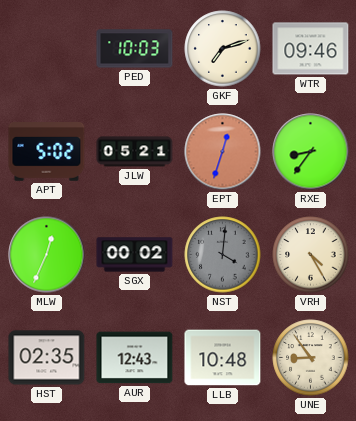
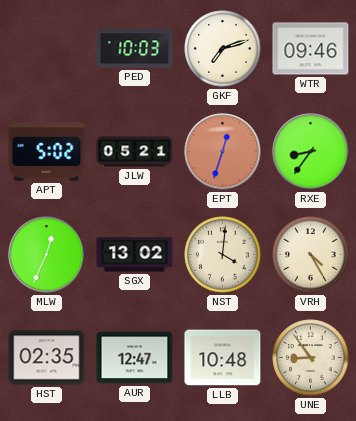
SGX: 00:02 -> 13:02
NST dial: grey -> cream
AUR: 12:43 -> 12:47
